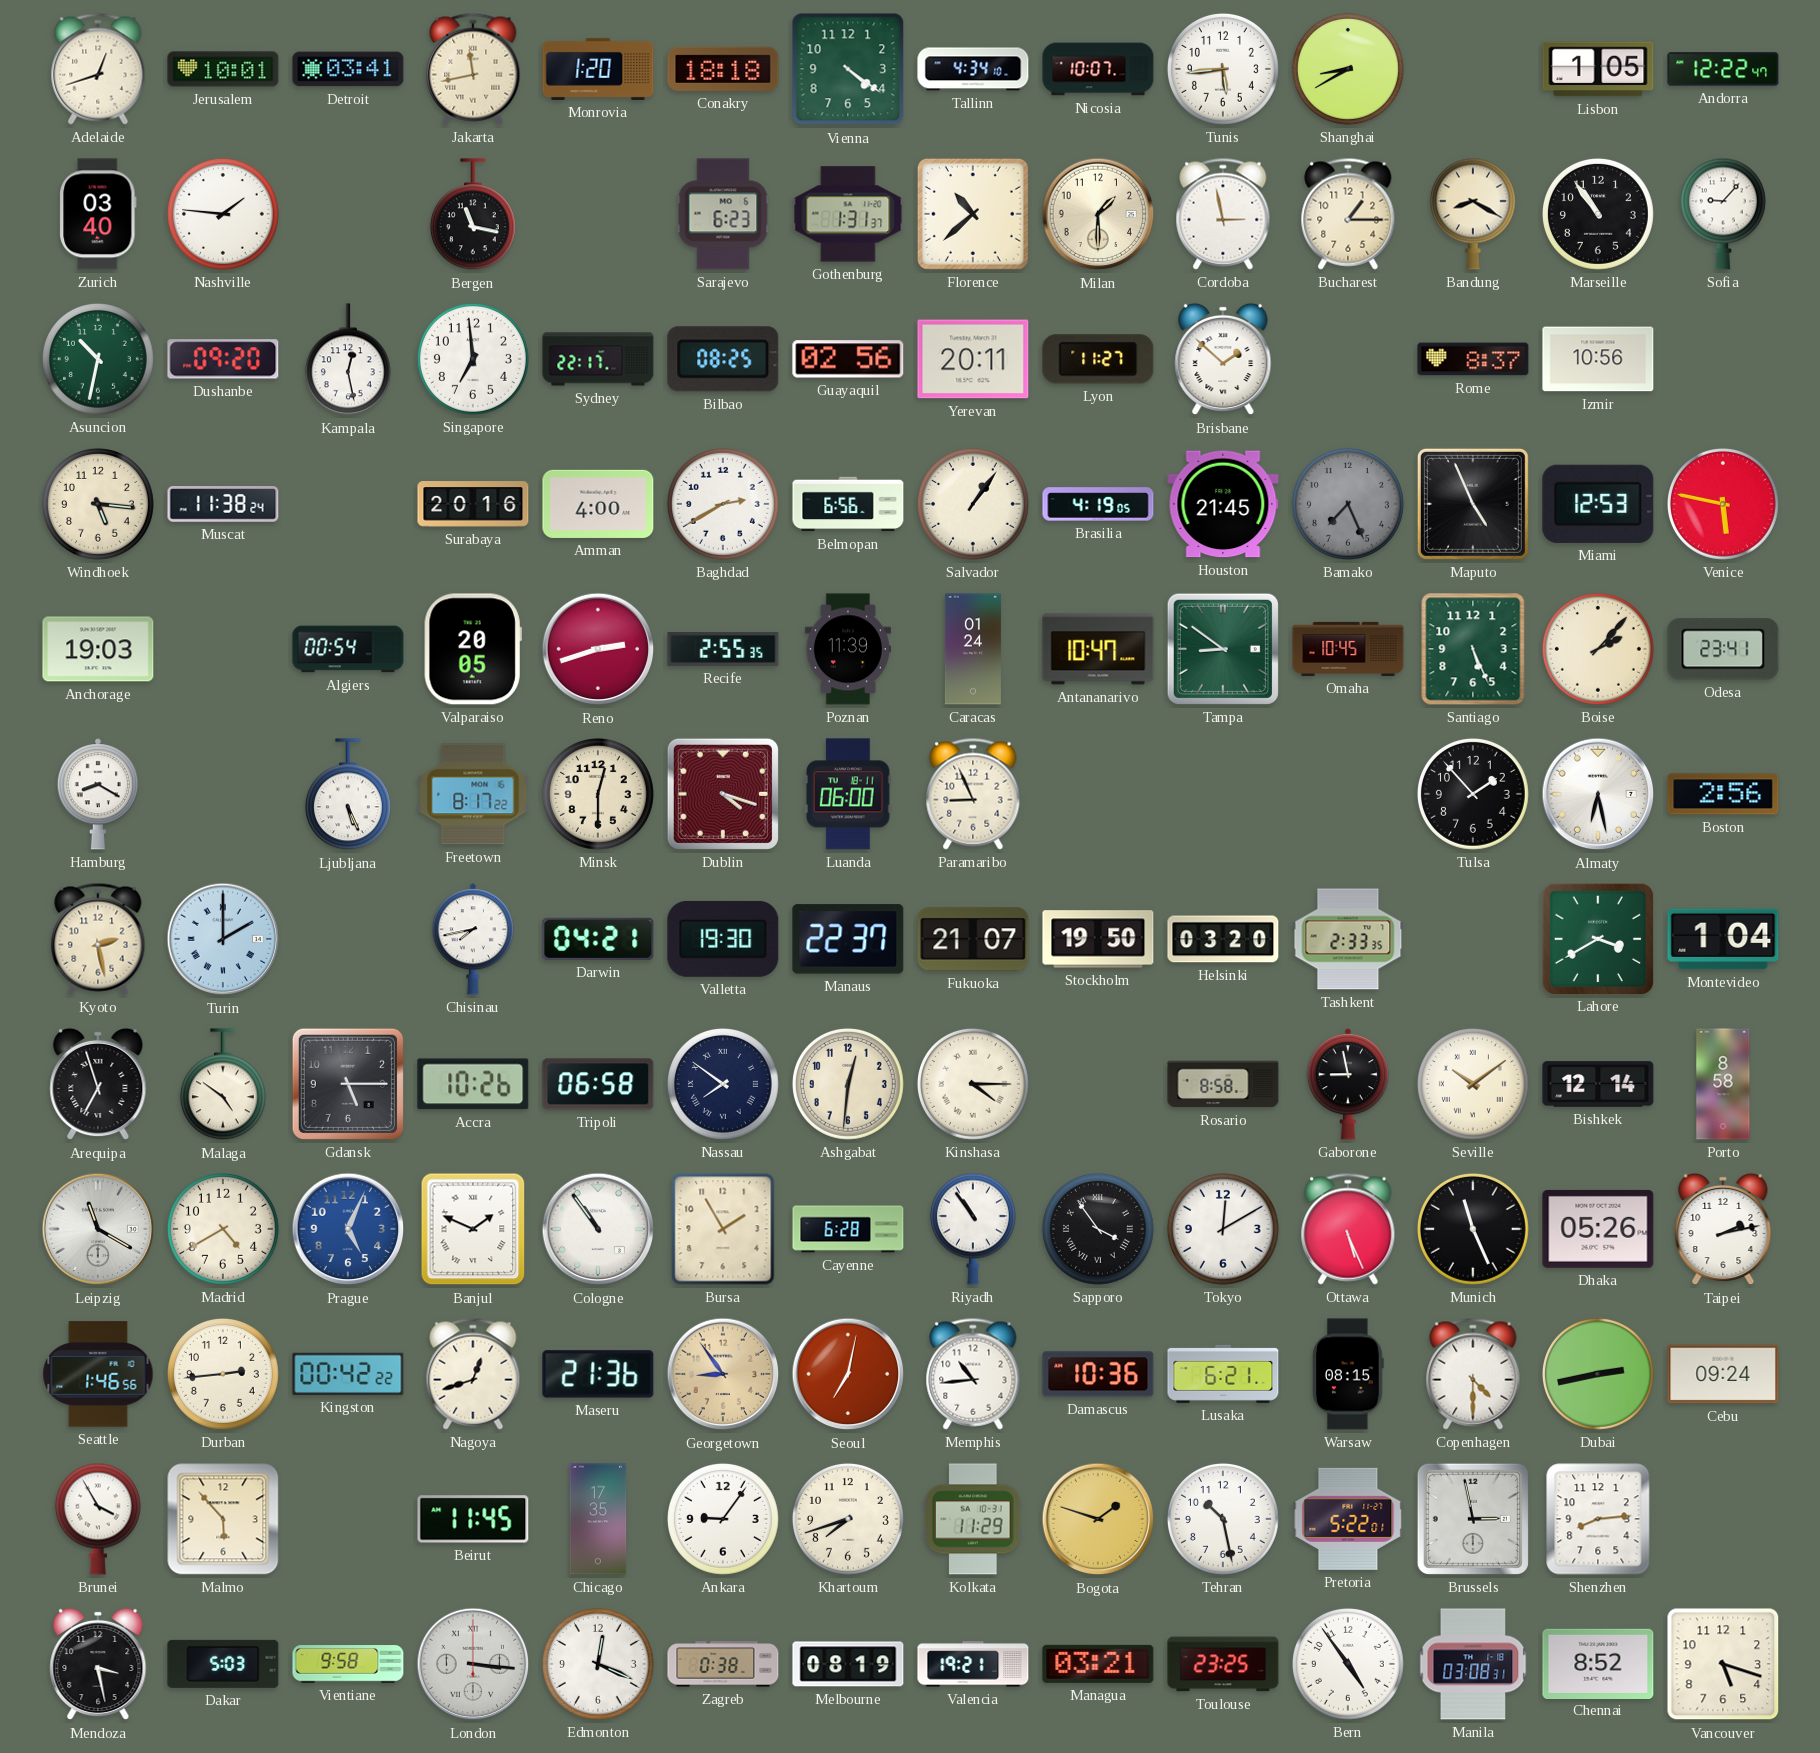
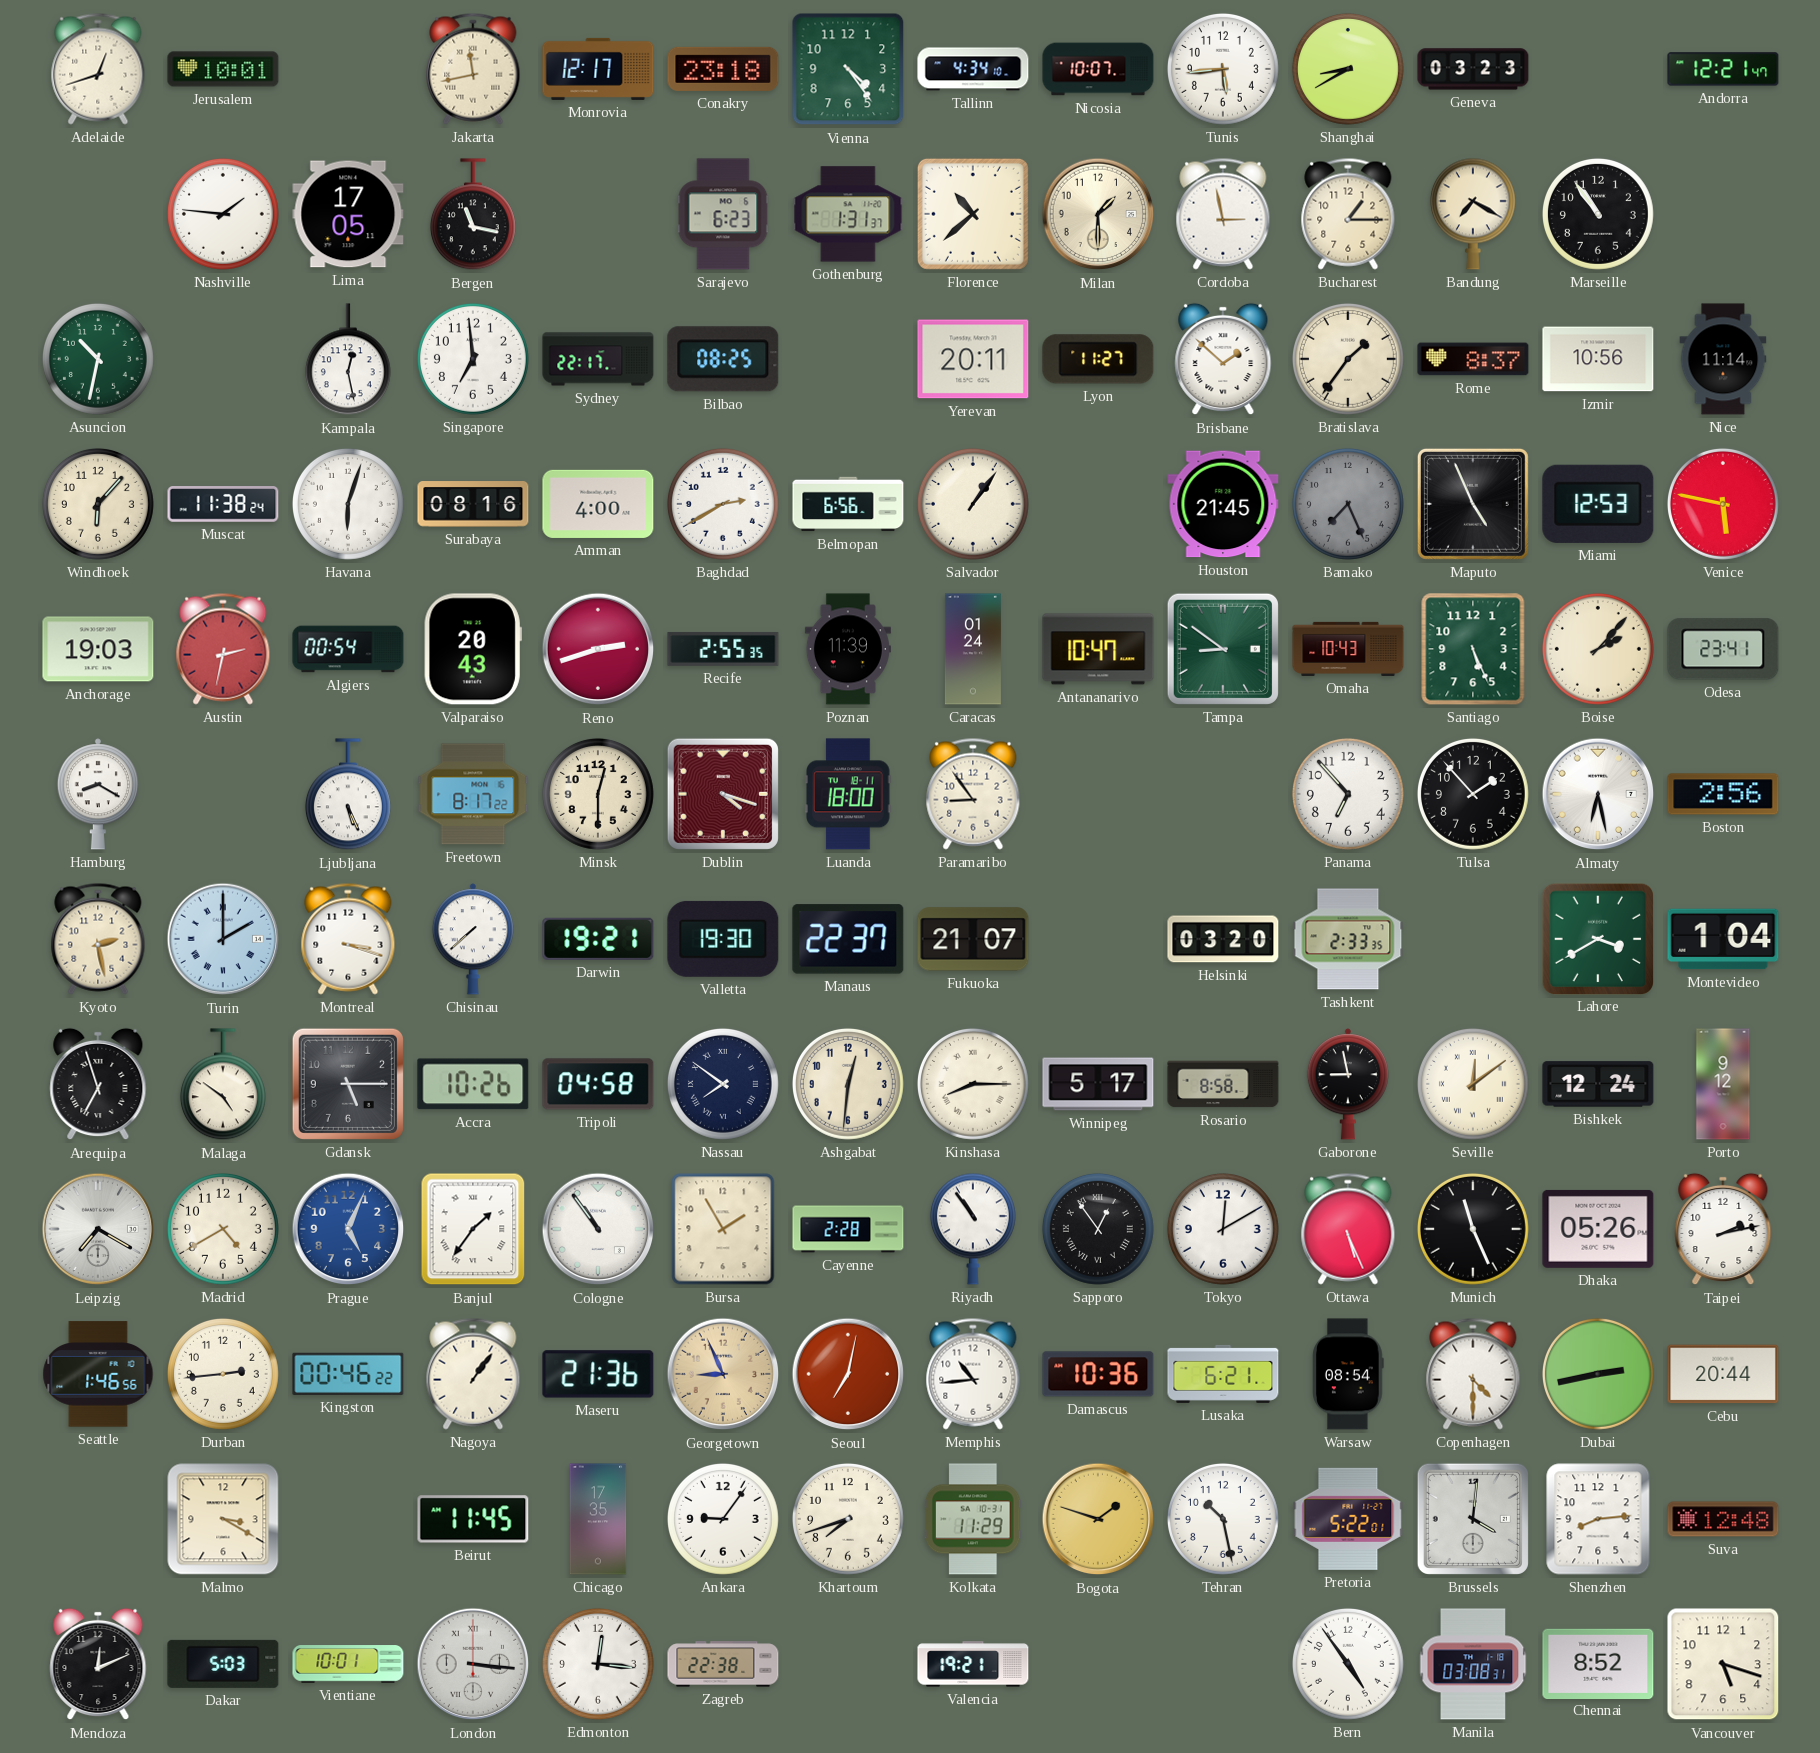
Detroit: 03:41 -> none
Monrovia: 1:20 -> 12:17
Conakry: 18:18 -> 23:18
Vienna: 4:21 -> 4:24
Geneva: none -> 03:23
Lisbon: 1:05 -> none
Andorra: 12:22 -> 12:21
Zurich: 03:40 -> none
Lima: none -> 17:05
Bandung: 8:20 -> 7:20
Sofia: 9:07 -> none
Dushanbe: 09:20 -> none
Guayaquil: 02:56 -> none
Bratislava: none -> 1:36
Nice: none -> 11:14
Windhoek: 5:16 -> 6:07
Havana: none -> 6:03
Surabaya: 20:16 -> 08:16
Brasilia: 4:19 -> none
Austin: none -> 2:32
Valparaiso: 20:05 -> 20:43
Omaha: 10:45 -> 10:43
Luanda: 06:00 -> 18:00
Paramaribo: 8:56 -> 8:54
Panama: none -> 6:53
Montreal: none -> 3:18
Chisinau: 7:43 -> 7:38
Darwin: 04:21 -> 19:21
Stockholm: 19:50 -> none
Tripoli: 06:58 -> 04:58
Kinshasa: 4:15 -> 8:15
Winnipeg: none -> 5:17
Seville: 10:09 -> 12:09
Bishkek: 12:14 -> 12:24
Porto: 8:58 -> 9:12
Leipzig: 11:20 -> 7:20
Banjul: 1:49 -> 1:36
Cayenne: 6:28 -> 2:28
Sapporo: 3:54 -> 12:54
Kingston: 00:42 -> 00:46
Nagoya: 12:42 -> 1:06
Georgetown: 8:54 -> 8:56
Warsaw: 08:15 -> 08:54
Cebu: 09:24 -> 20:44
Brunei: 3:55 -> none
Malmo: 5:53 -> 3:20
Brussels: 2:58 -> 4:01
Suva: none -> 12:48
Mendoza: 3:28 -> 12:11
Vientiane: 9:58 -> 10:01
Edmonton: 12:19 -> 12:16
Zagreb: 0:38 -> 22:38
Melbourne: 08:19 -> none
Managua: 03:21 -> none
Toulouse: 23:25 -> none
